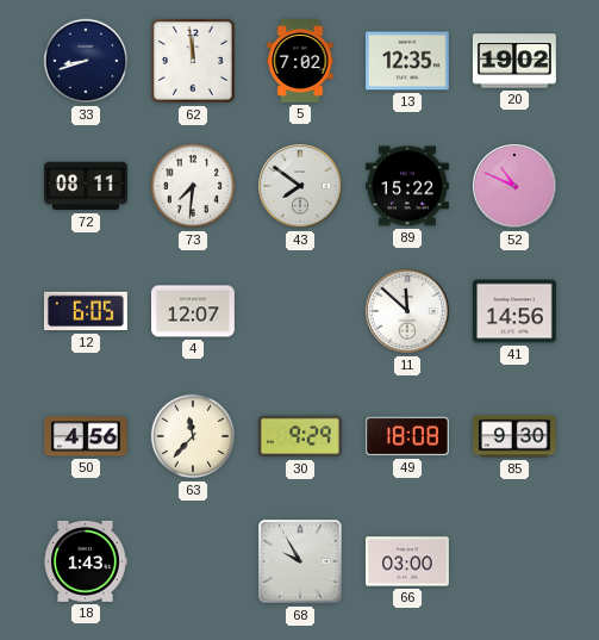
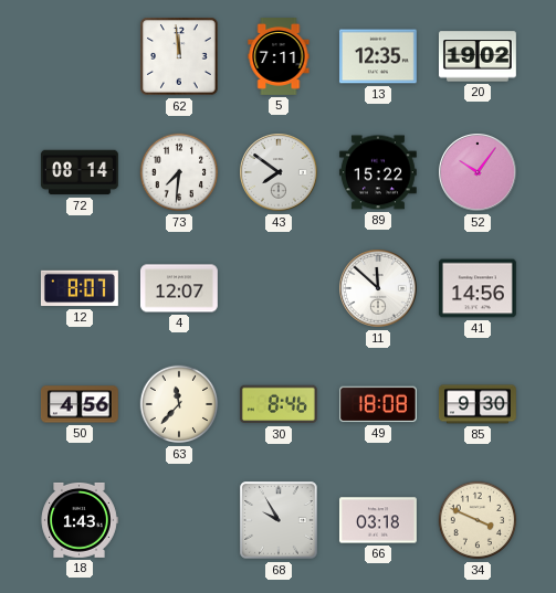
33: 8:42 -> none
5: 7:02 -> 7:11
72: 08:11 -> 08:14
52: 10:49 -> 10:06
12: 6:05 -> 8:07
30: 9:29 -> 8:46
66: 03:00 -> 03:18
34: none -> 3:49
